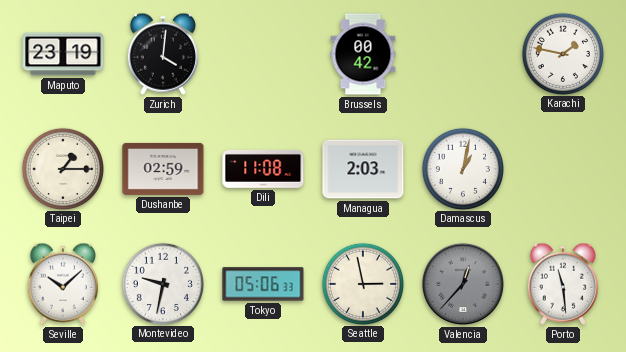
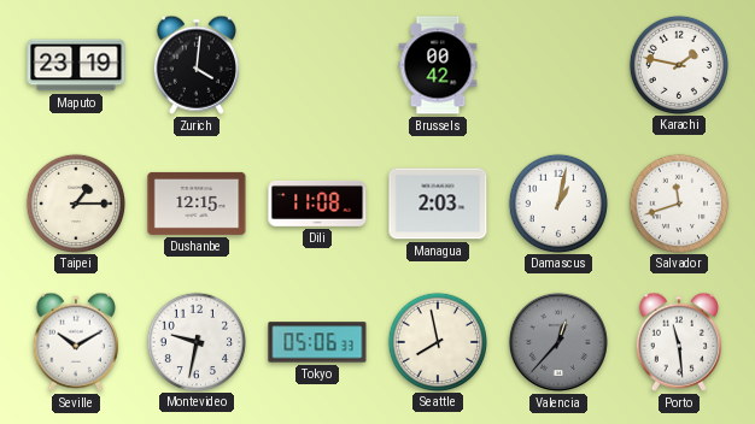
Dushanbe: 02:59 -> 12:15
Salvador: none -> 11:42
Seville: 10:08 -> 10:10
Seattle: 2:58 -> 7:58
